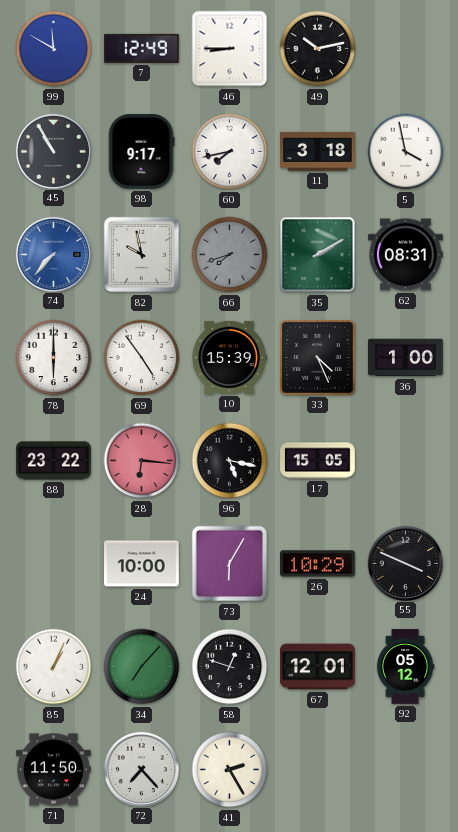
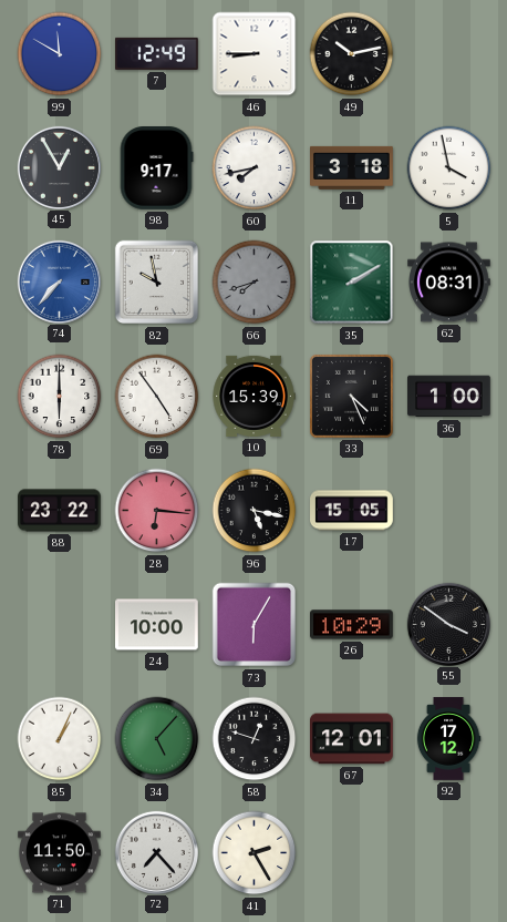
45: 10:55 -> 12:55
55: 3:49 -> 3:51
34: 7:07 -> 5:07
92: 05:12 -> 17:12
